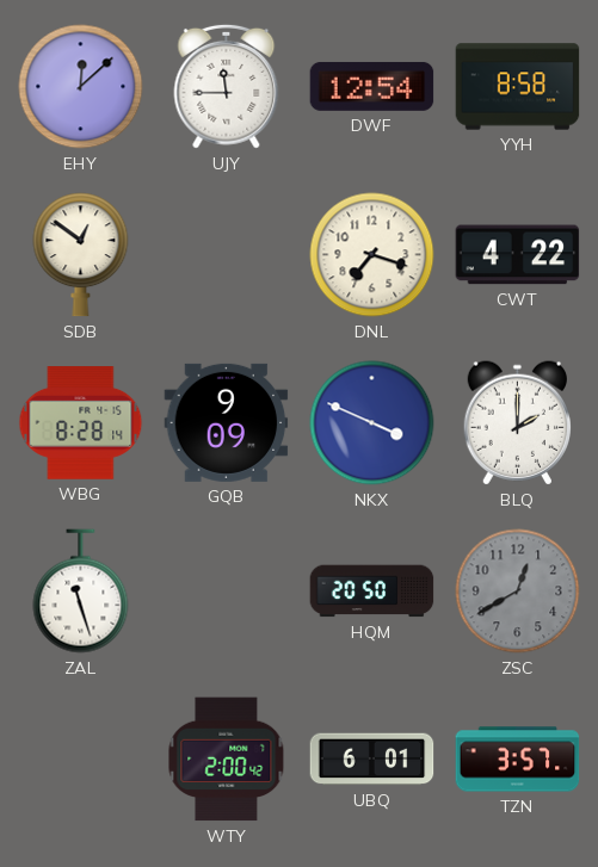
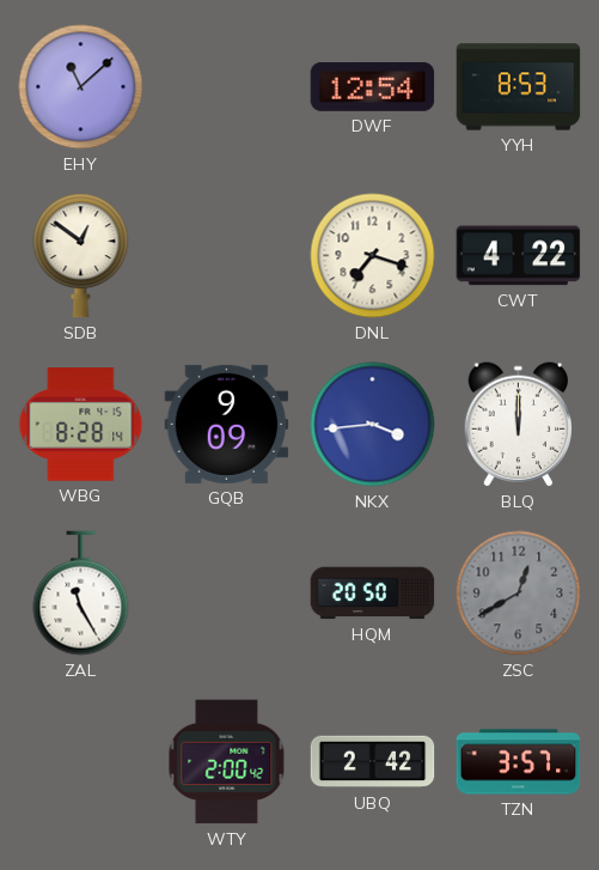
EHY: 12:08 -> 11:08
UJY: 11:45 -> none
YYH: 8:58 -> 8:53
NKX: 3:49 -> 3:44
BLQ: 2:00 -> 12:00
ZAL: 11:27 -> 11:25
UBQ: 6:01 -> 2:42
